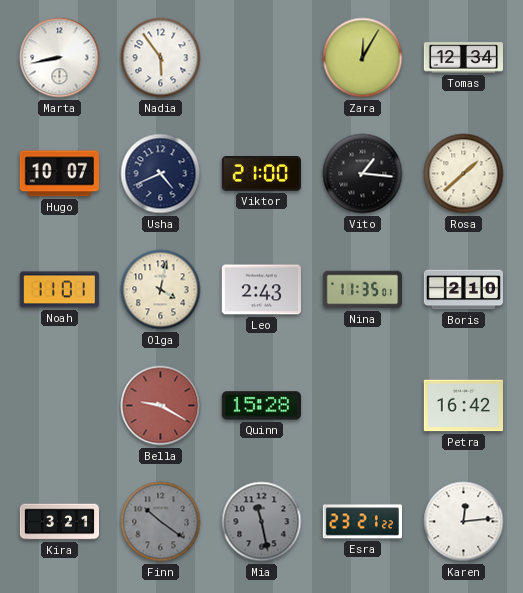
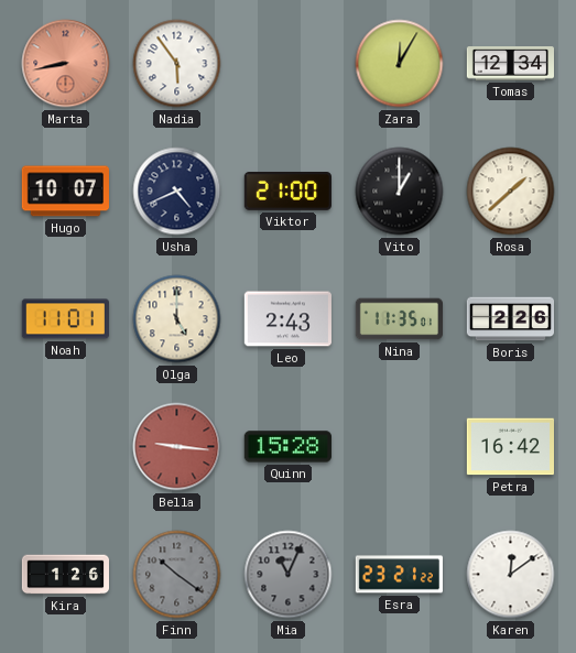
Marta dial: white -> salmon
Vito: 1:16 -> 1:00
Olga: 4:02 -> 5:00
Boris: 2:10 -> 2:26
Bella: 9:20 -> 9:16
Kira: 3:21 -> 1:26
Mia: 11:28 -> 11:04
Karen: 12:14 -> 12:09
